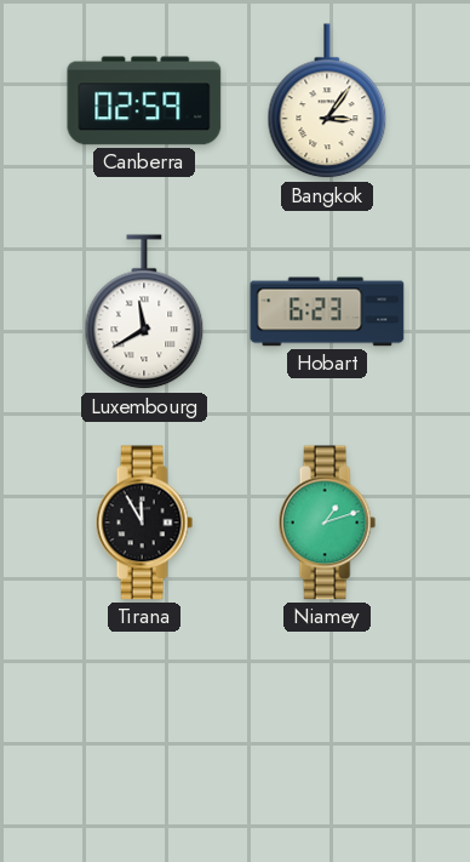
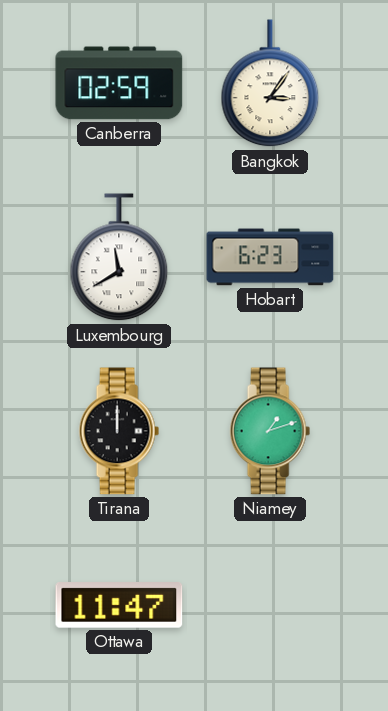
Tirana: 11:55 -> 12:00
Ottawa: none -> 11:47
